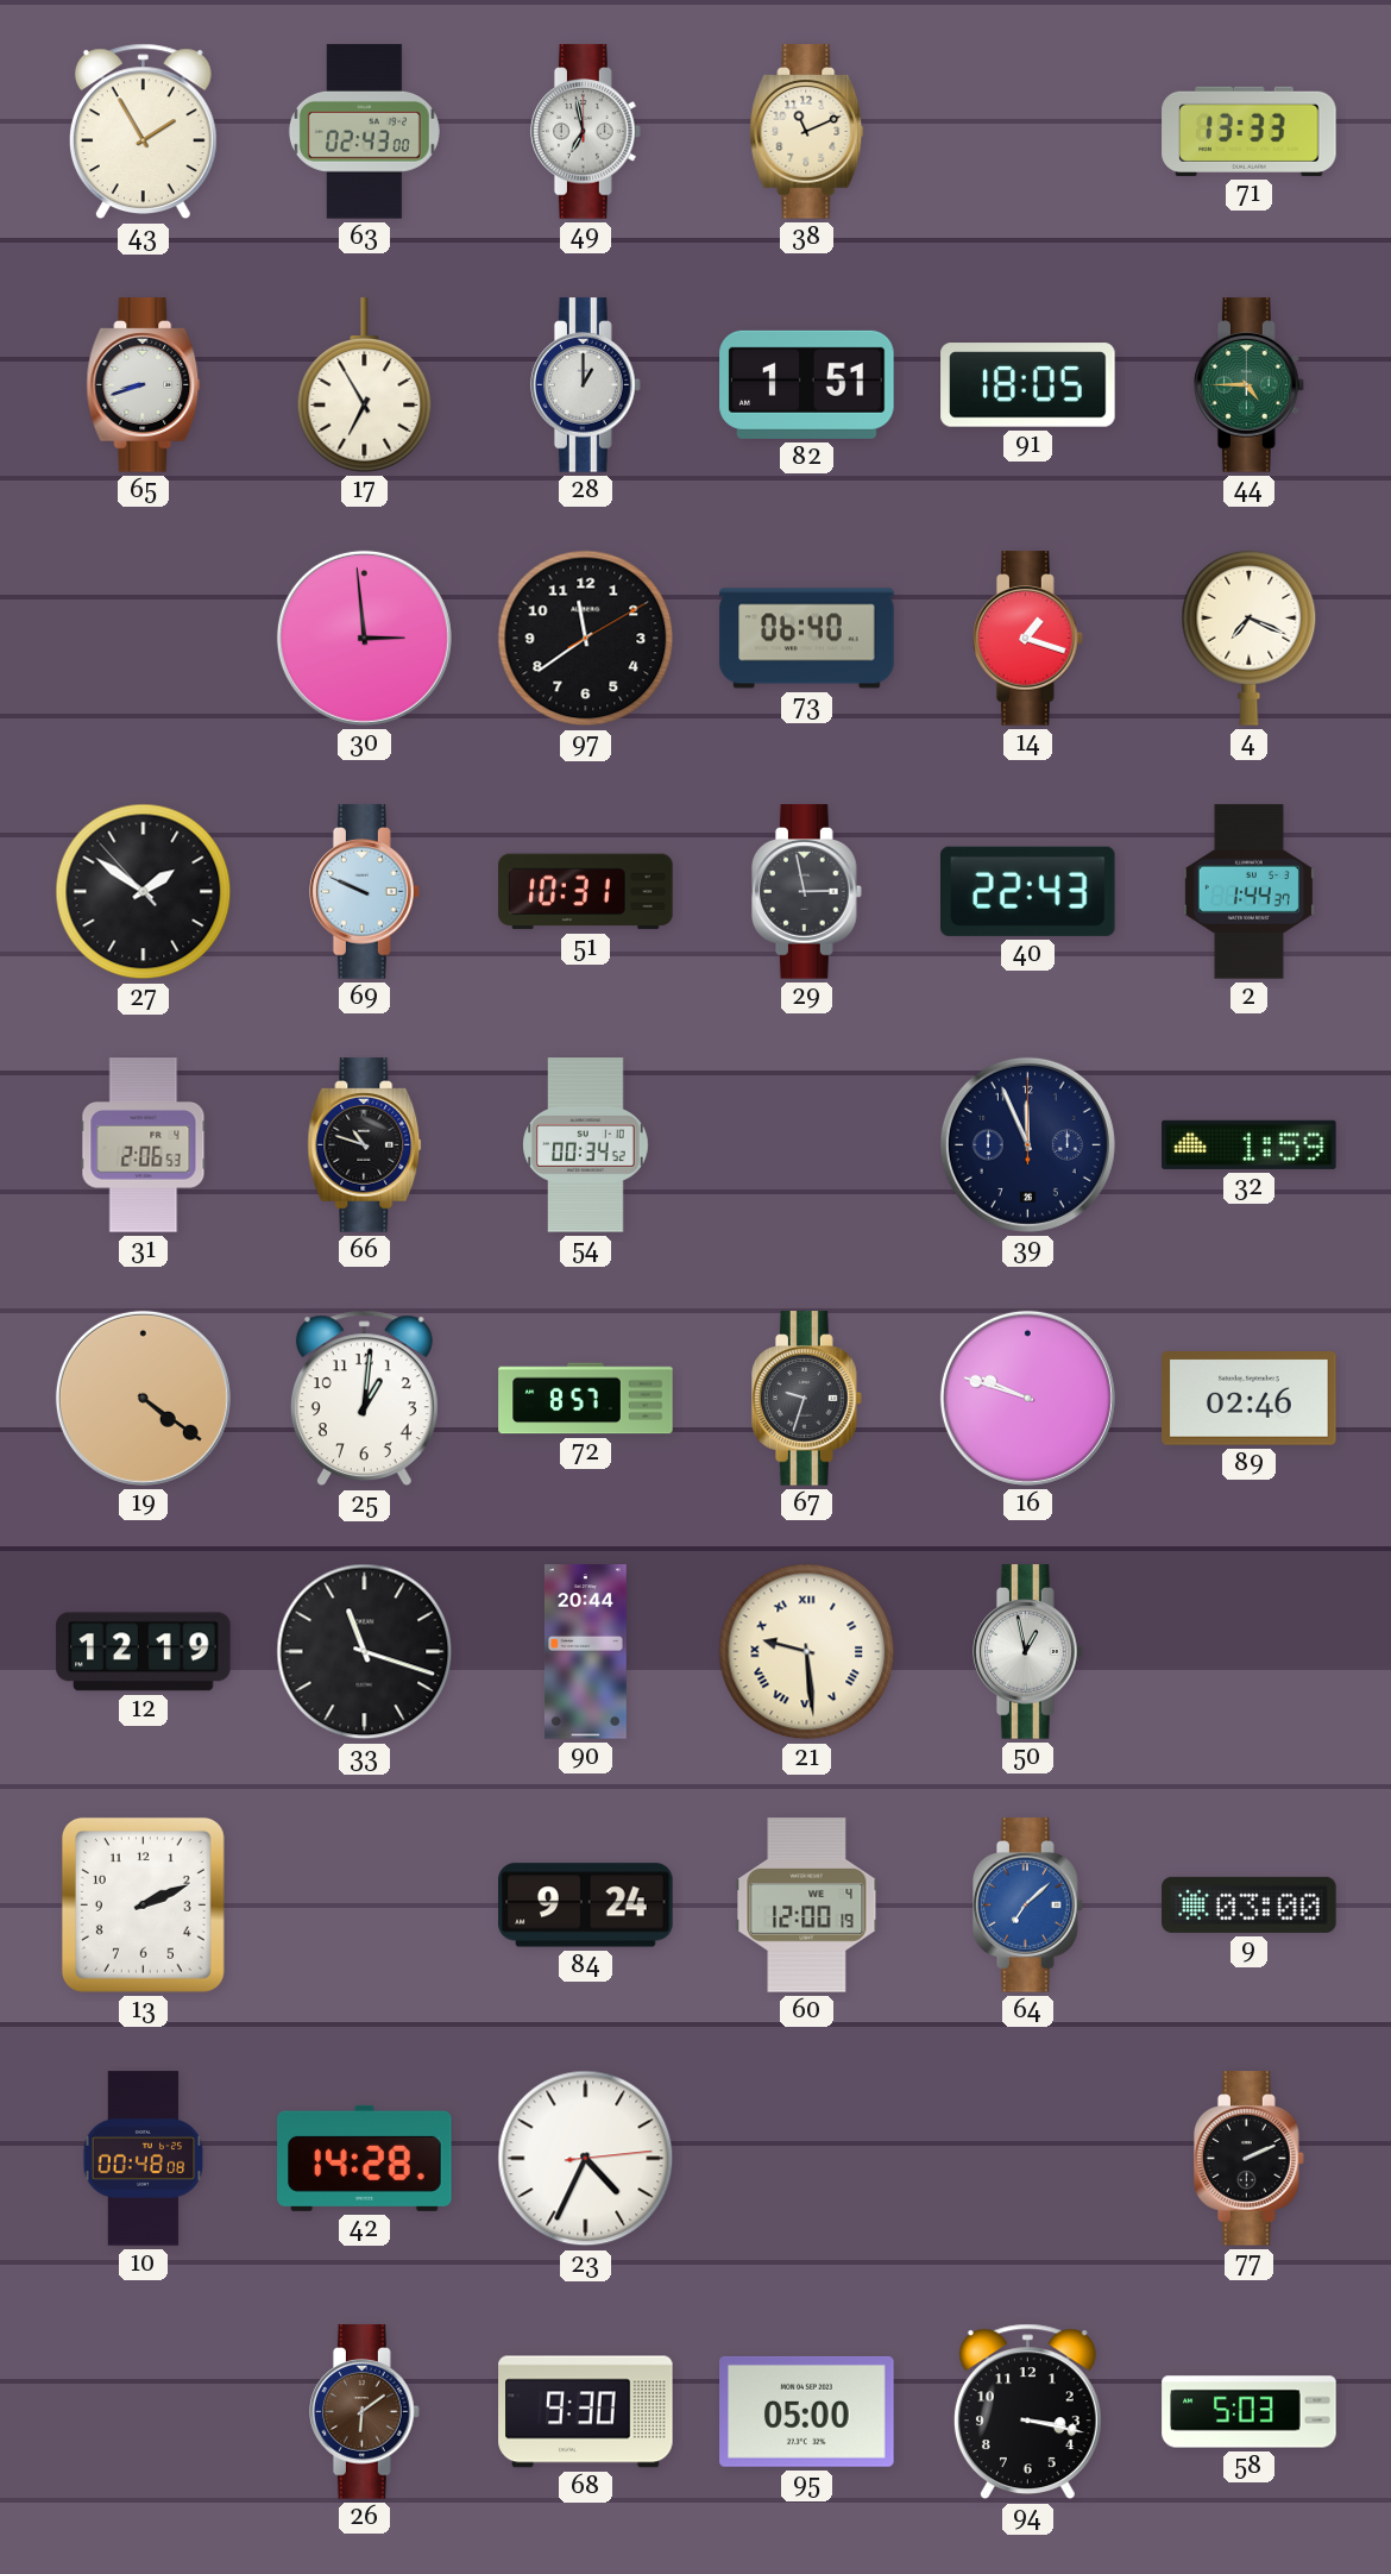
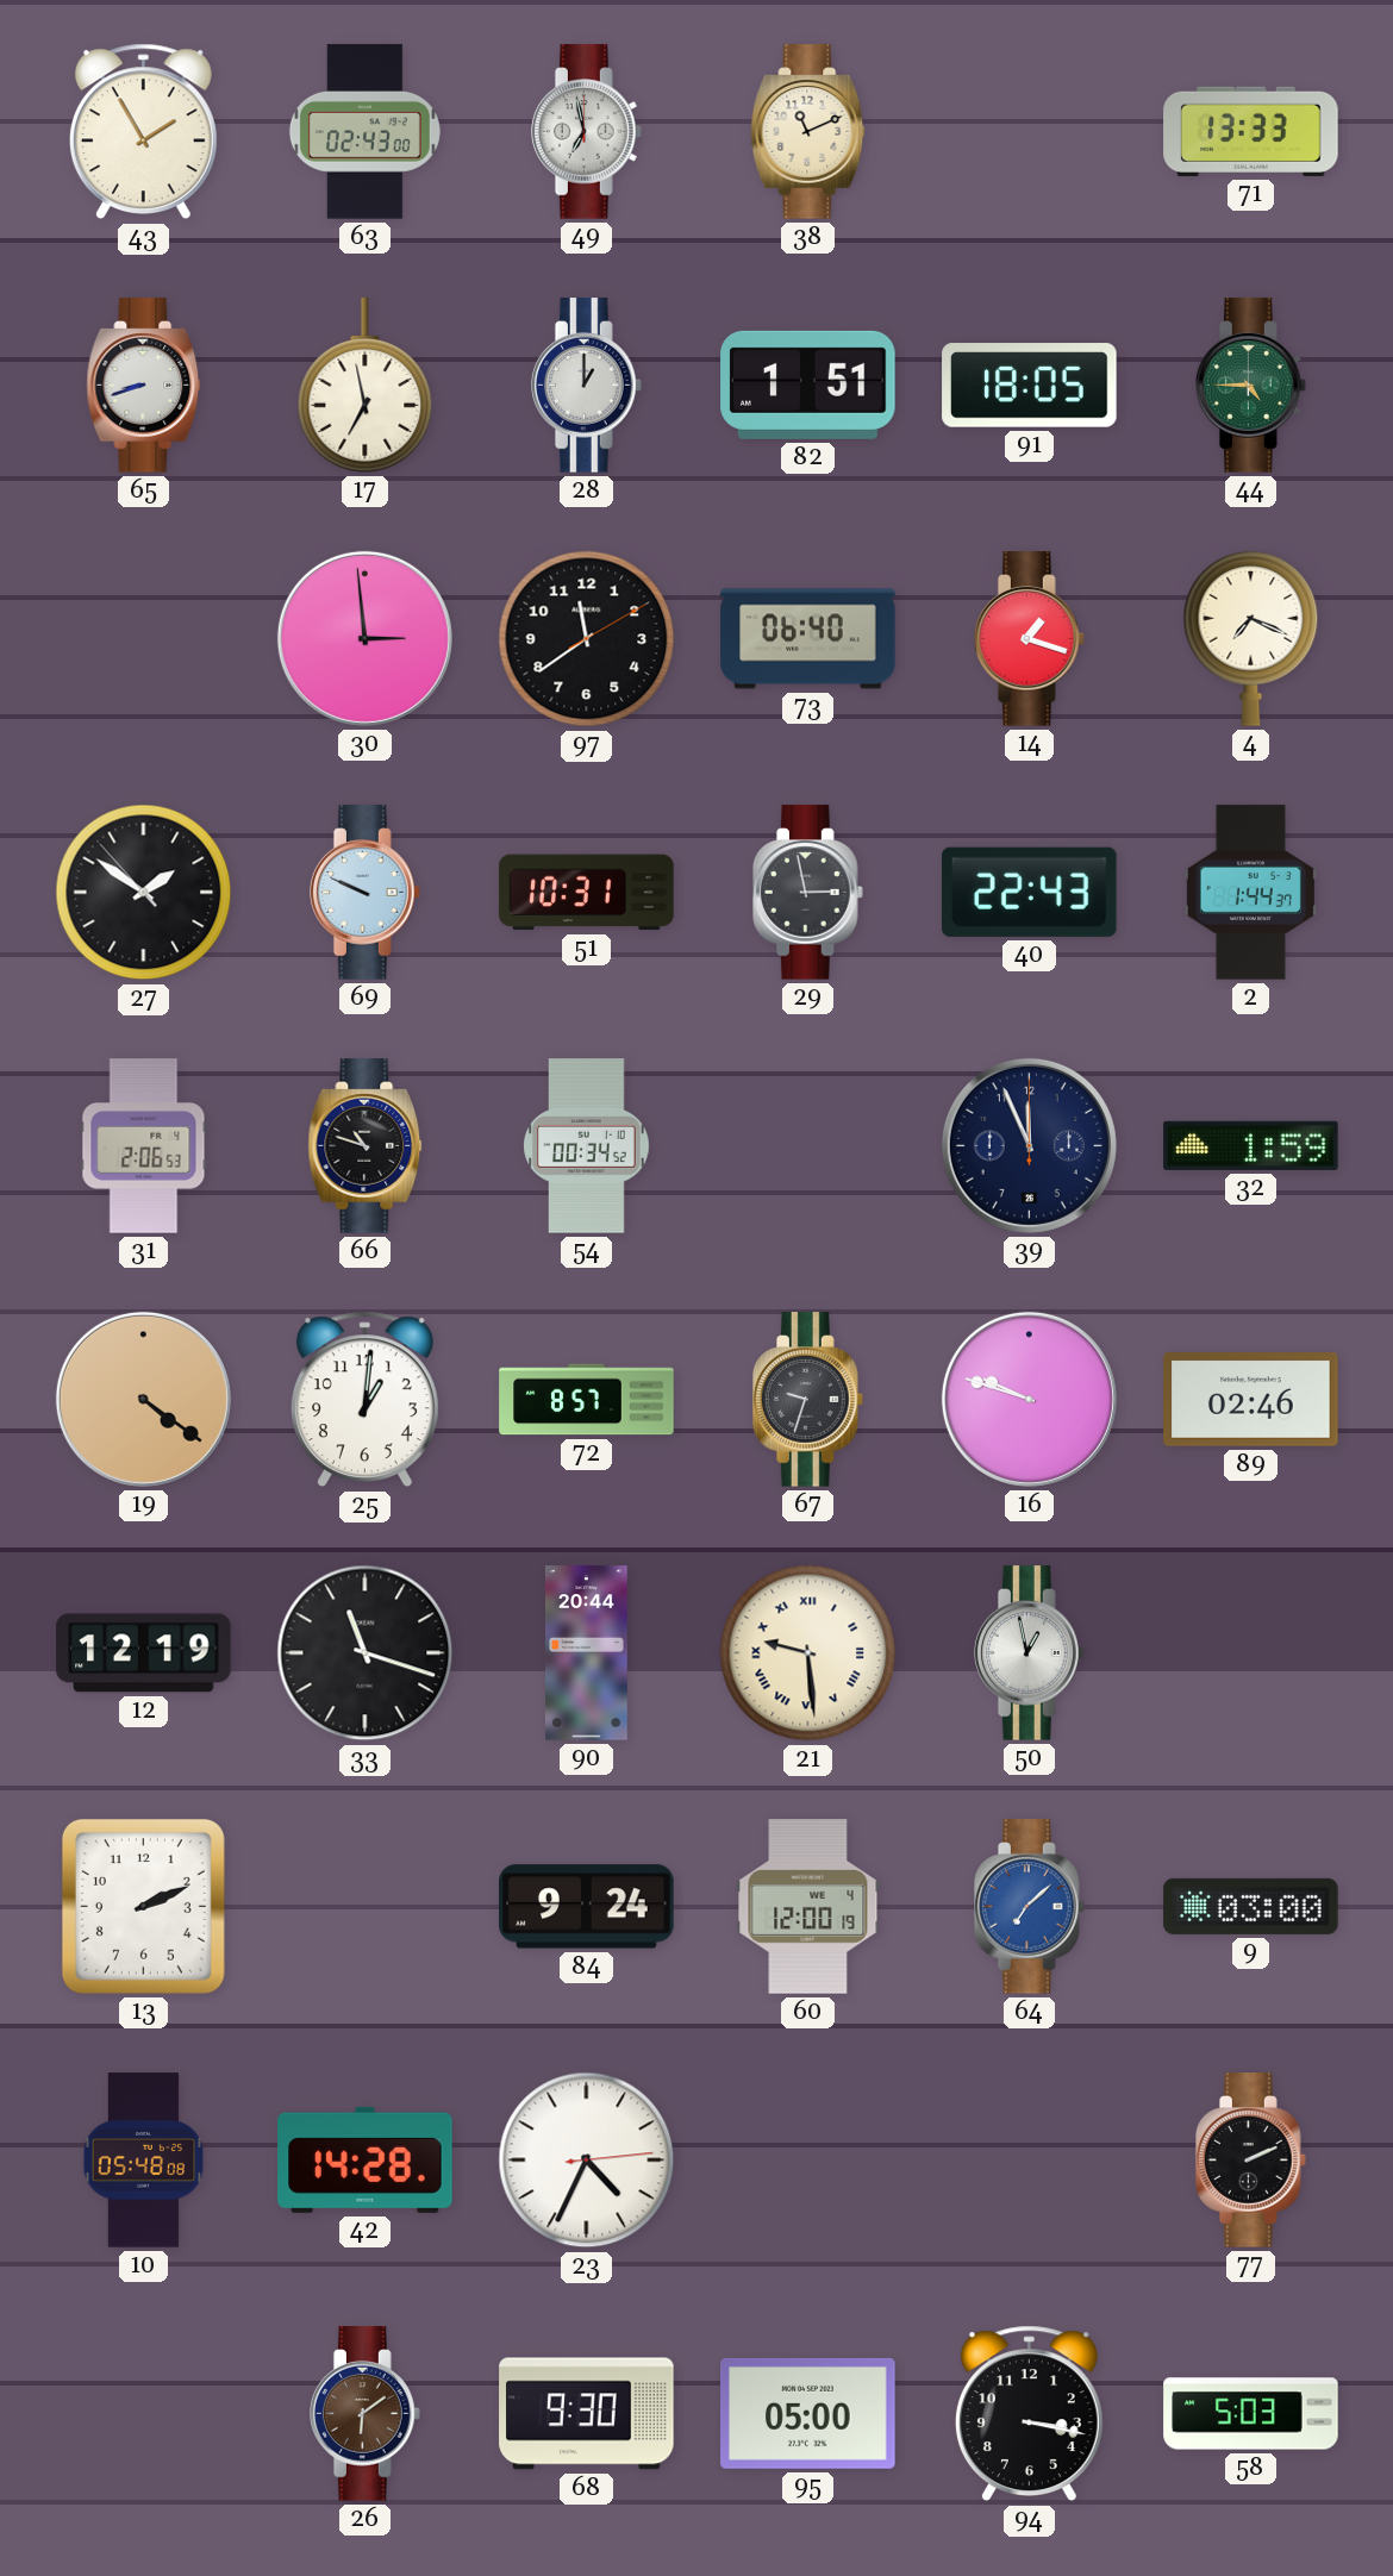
17: 6:55 -> 6:58
10: 00:48 -> 05:48
